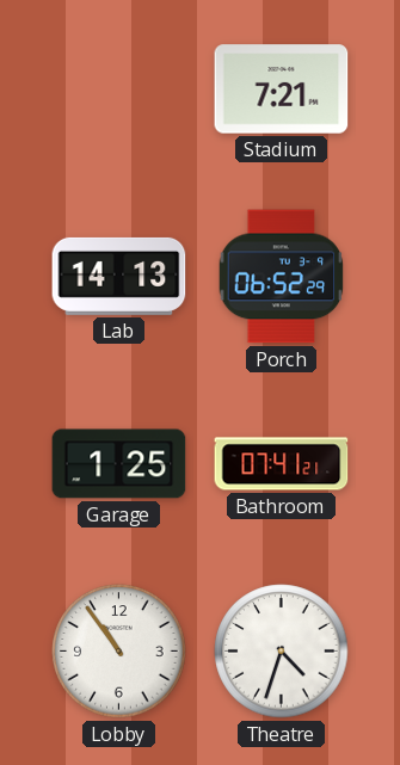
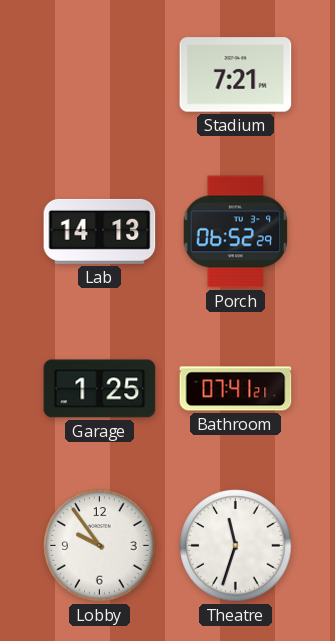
Lobby: 10:54 -> 9:54
Theatre: 4:33 -> 11:33
